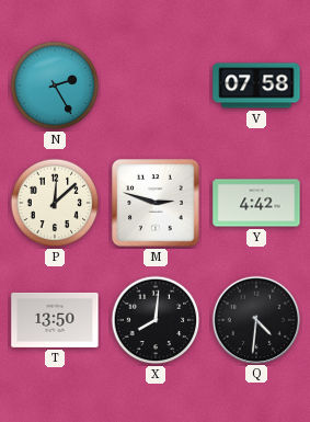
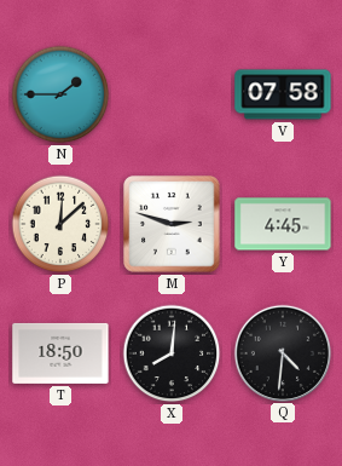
N: 2:25 -> 1:45
Y: 4:42 -> 4:45
T: 13:50 -> 18:50
